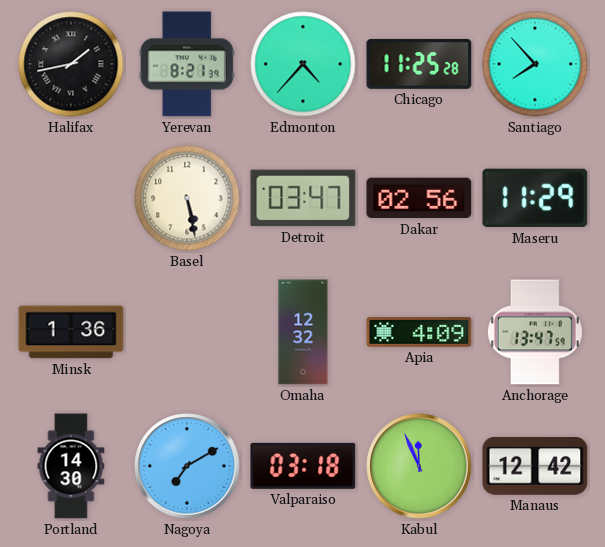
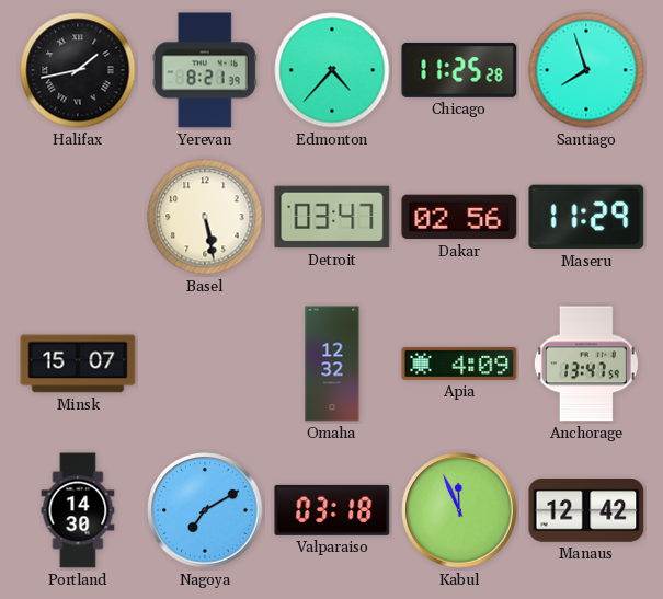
Santiago: 7:53 -> 7:57
Minsk: 1:36 -> 15:07
